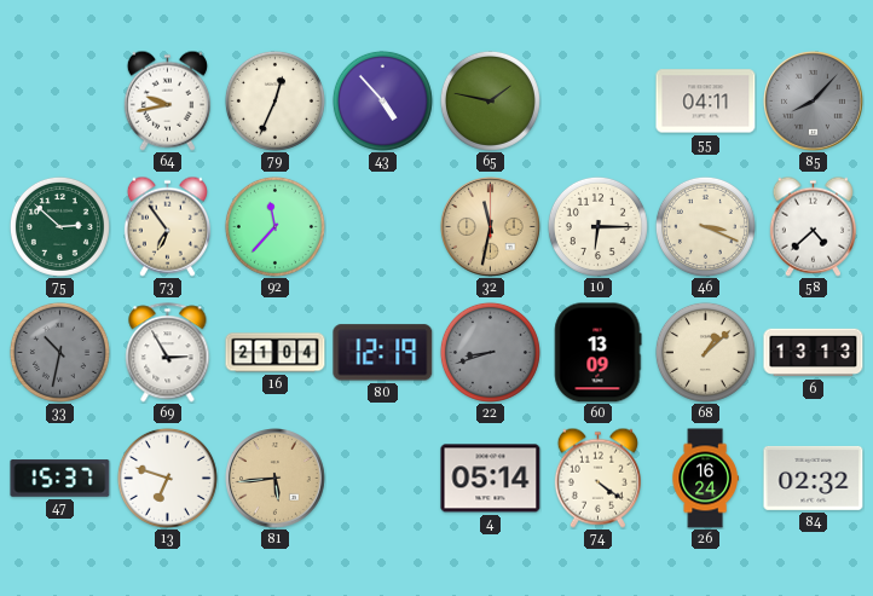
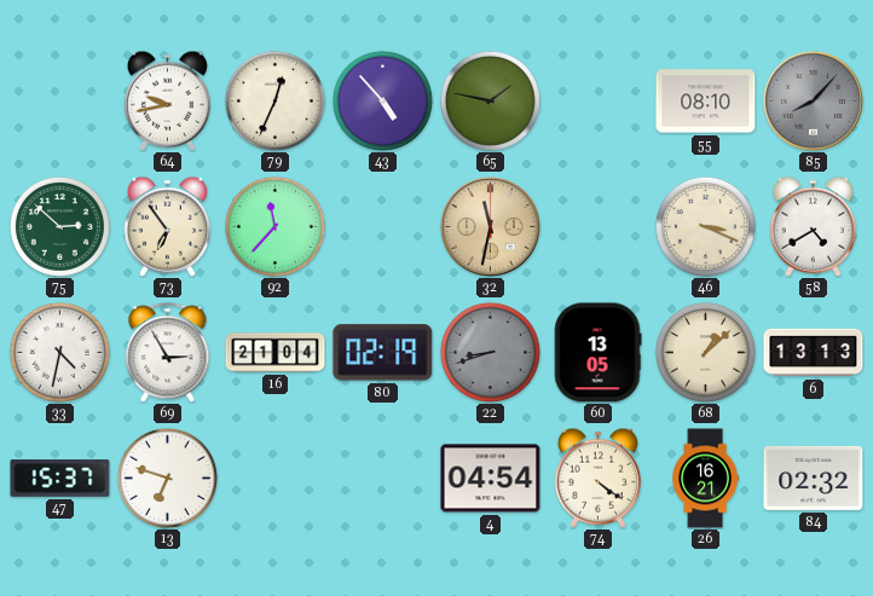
55: 04:11 -> 08:10
10: 6:15 -> none
58: 4:38 -> 4:40
33: 10:32 -> 4:32
33 dial: grey -> white
80: 12:19 -> 02:19
60: 13:09 -> 13:05
81: 5:44 -> none
4: 05:14 -> 04:54
26: 16:24 -> 16:21
